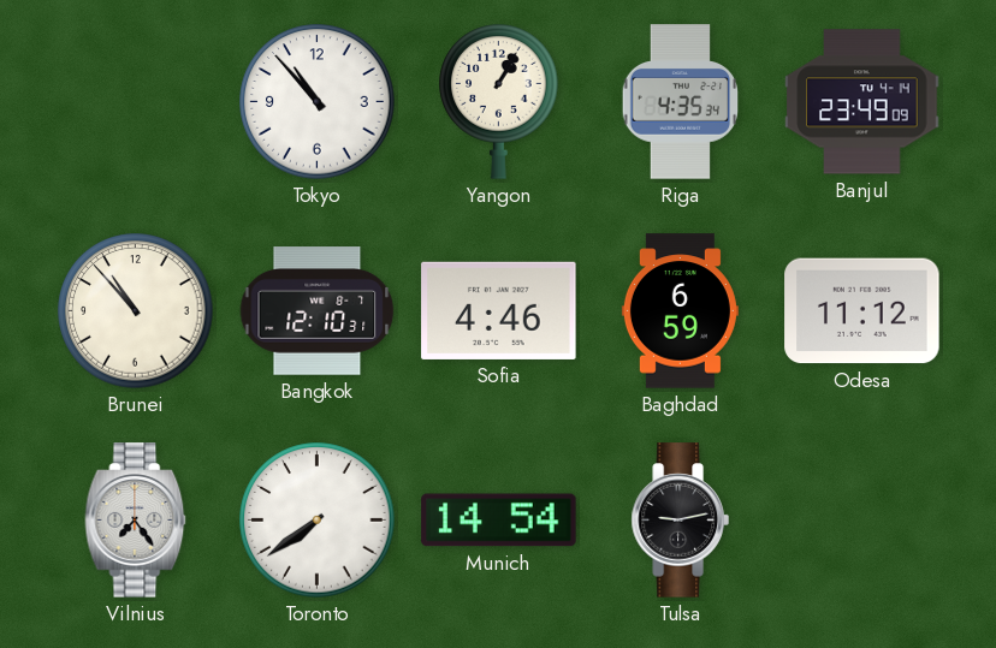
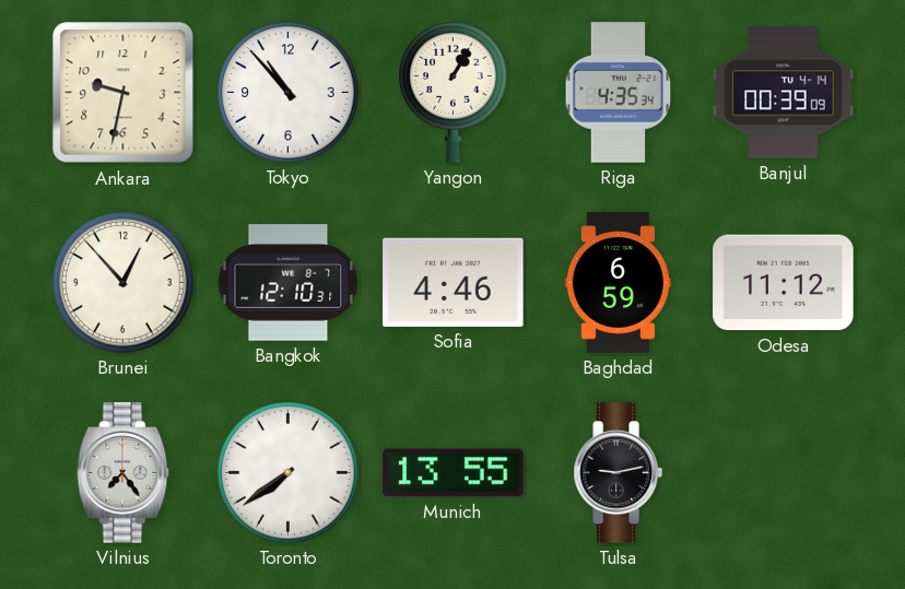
Ankara: none -> 9:32
Banjul: 23:49 -> 00:39
Brunei: 10:53 -> 12:53
Munich: 14:54 -> 13:55
